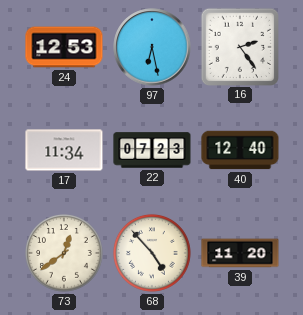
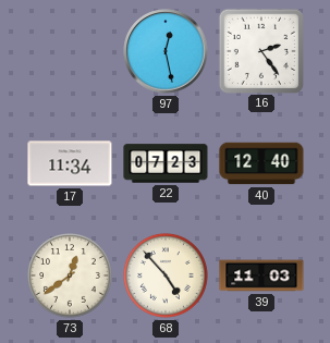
24: 12:53 -> none
97: 6:28 -> 12:28
39: 11:20 -> 11:03
